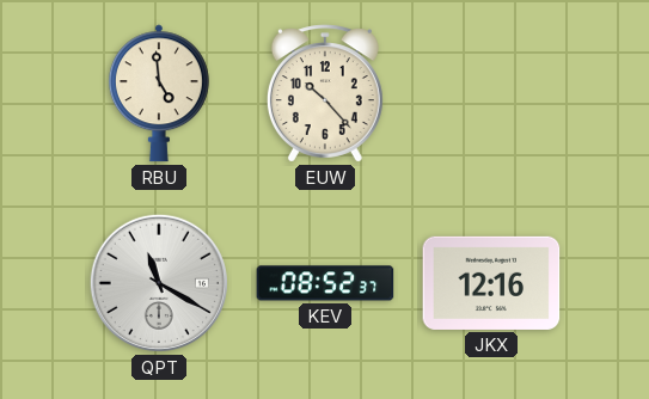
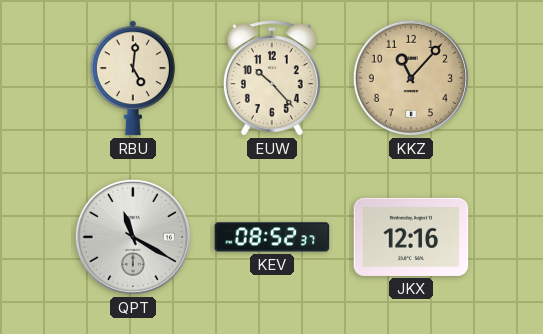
RBU: 4:59 -> 5:01
KKZ: none -> 11:07
